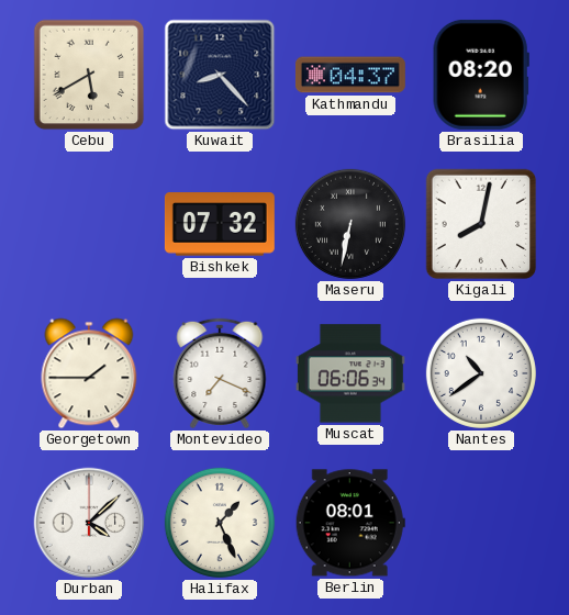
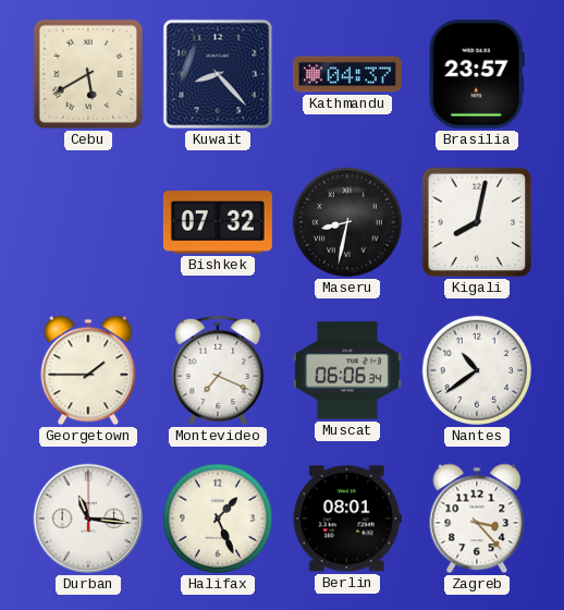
Brasilia: 08:20 -> 23:57
Maseru: 6:32 -> 8:32
Durban: 4:08 -> 11:16
Zagreb: none -> 3:23
